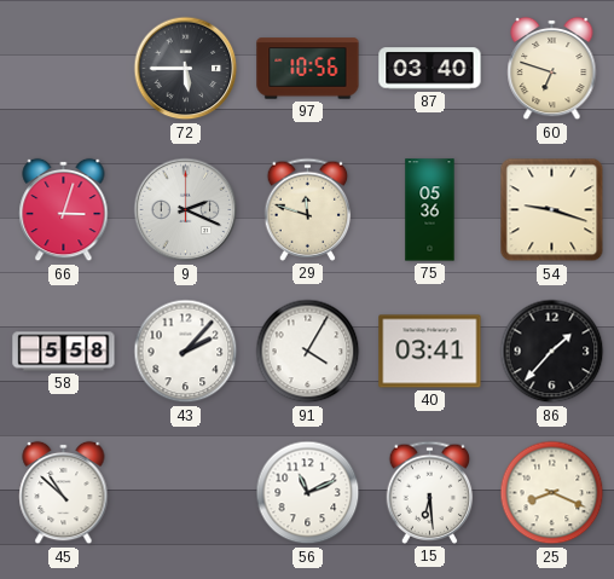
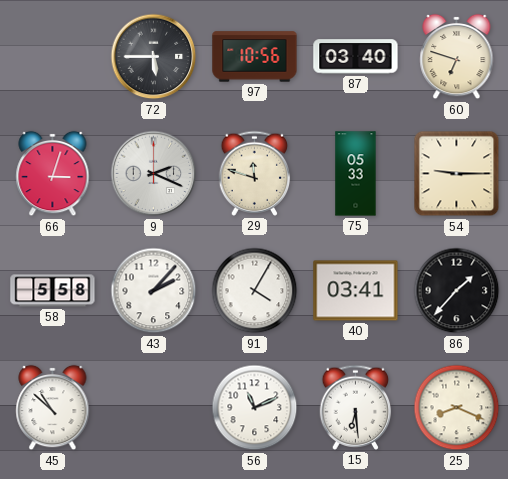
75: 05:36 -> 05:33
54: 9:18 -> 9:15
